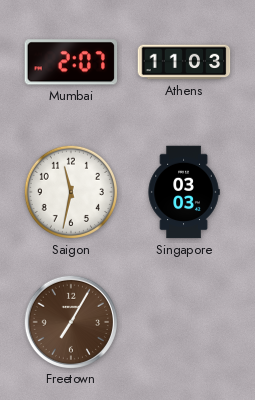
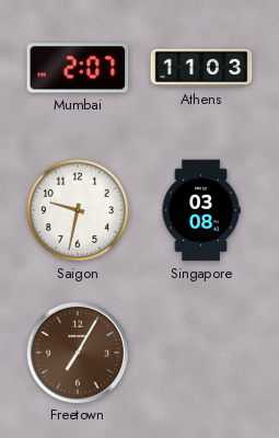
Saigon: 11:32 -> 9:32
Singapore: 03:03 -> 03:08
